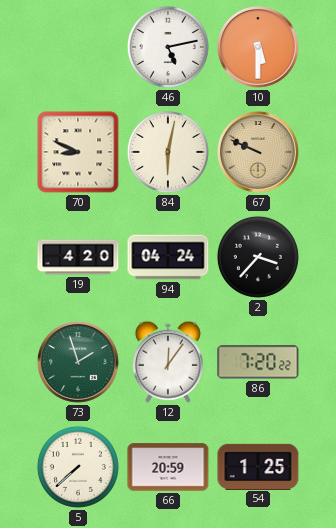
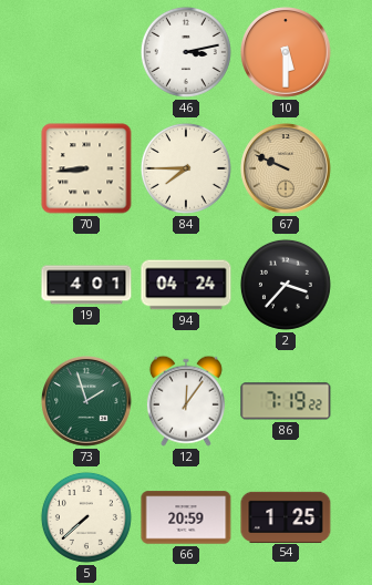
46: 5:13 -> 3:13
70: 8:49 -> 8:44
84: 6:02 -> 7:45
19: 4:20 -> 4:01
86: 7:20 -> 7:19
